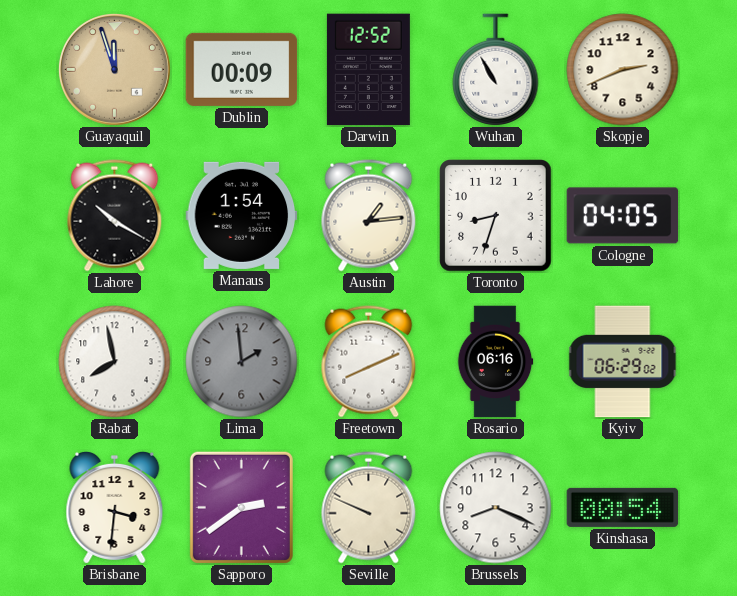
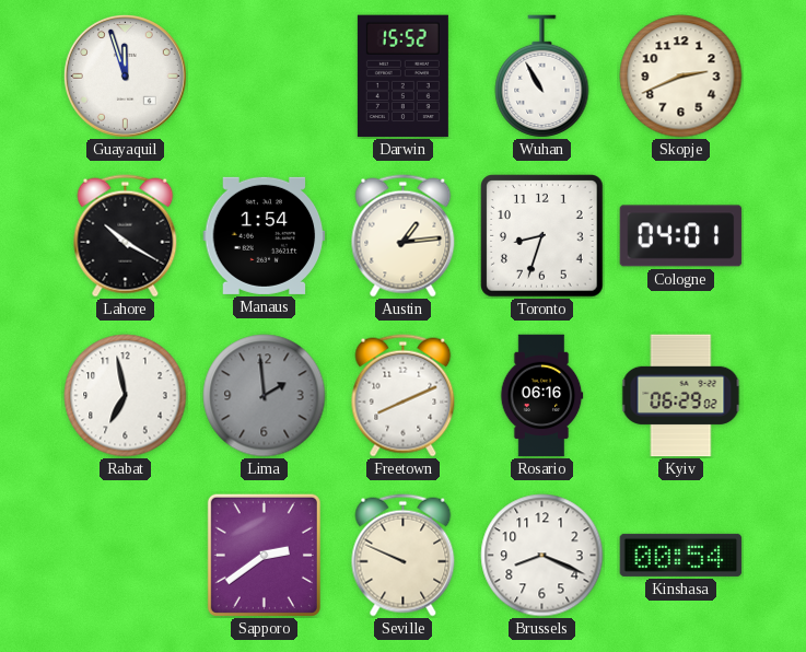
Guayaquil dial: champagne -> white
Dublin: 00:09 -> none
Darwin: 12:52 -> 15:52
Cologne: 04:05 -> 04:01
Rabat: 7:58 -> 6:58
Brisbane: 3:31 -> none
